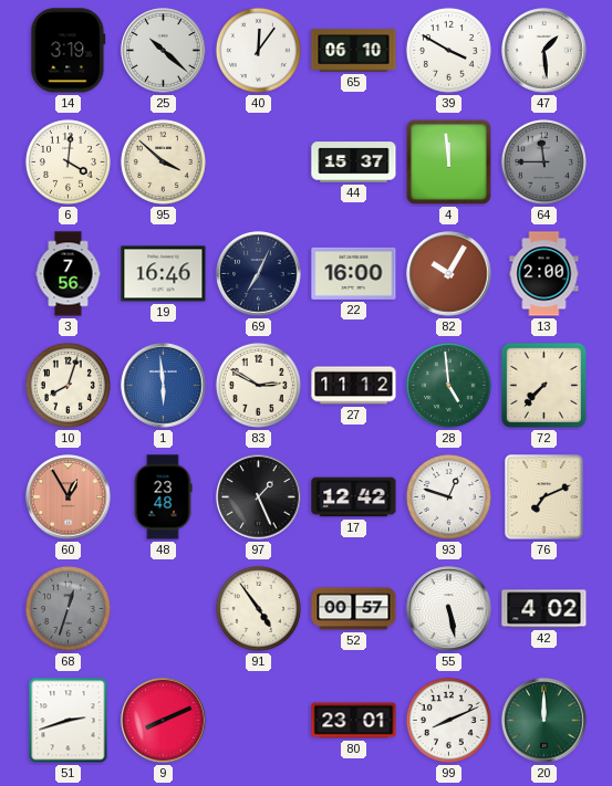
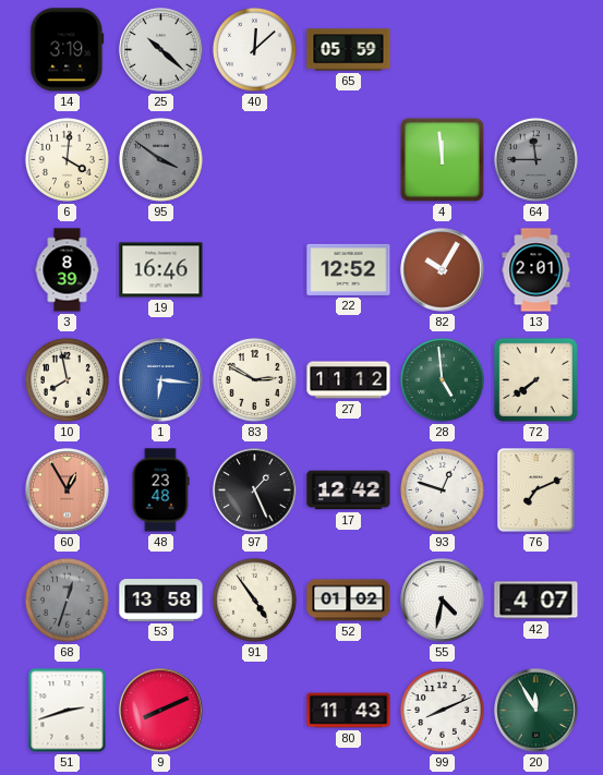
40: 12:06 -> 12:08
65: 06:10 -> 05:59
39: 3:50 -> none
47: 1:29 -> none
95: 3:52 -> 3:51
95 dial: cream -> grey
44: 15:37 -> none
3: 7:56 -> 8:39
69: 7:04 -> none
22: 16:00 -> 12:52
13: 2:00 -> 2:01
10: 8:03 -> 7:58
1: 5:59 -> 6:16
72: 7:37 -> 7:39
53: none -> 13:58
52: 00:57 -> 01:02
55: 5:28 -> 4:32
42: 4:02 -> 4:07
80: 23:01 -> 11:43
20: 12:00 -> 11:55
